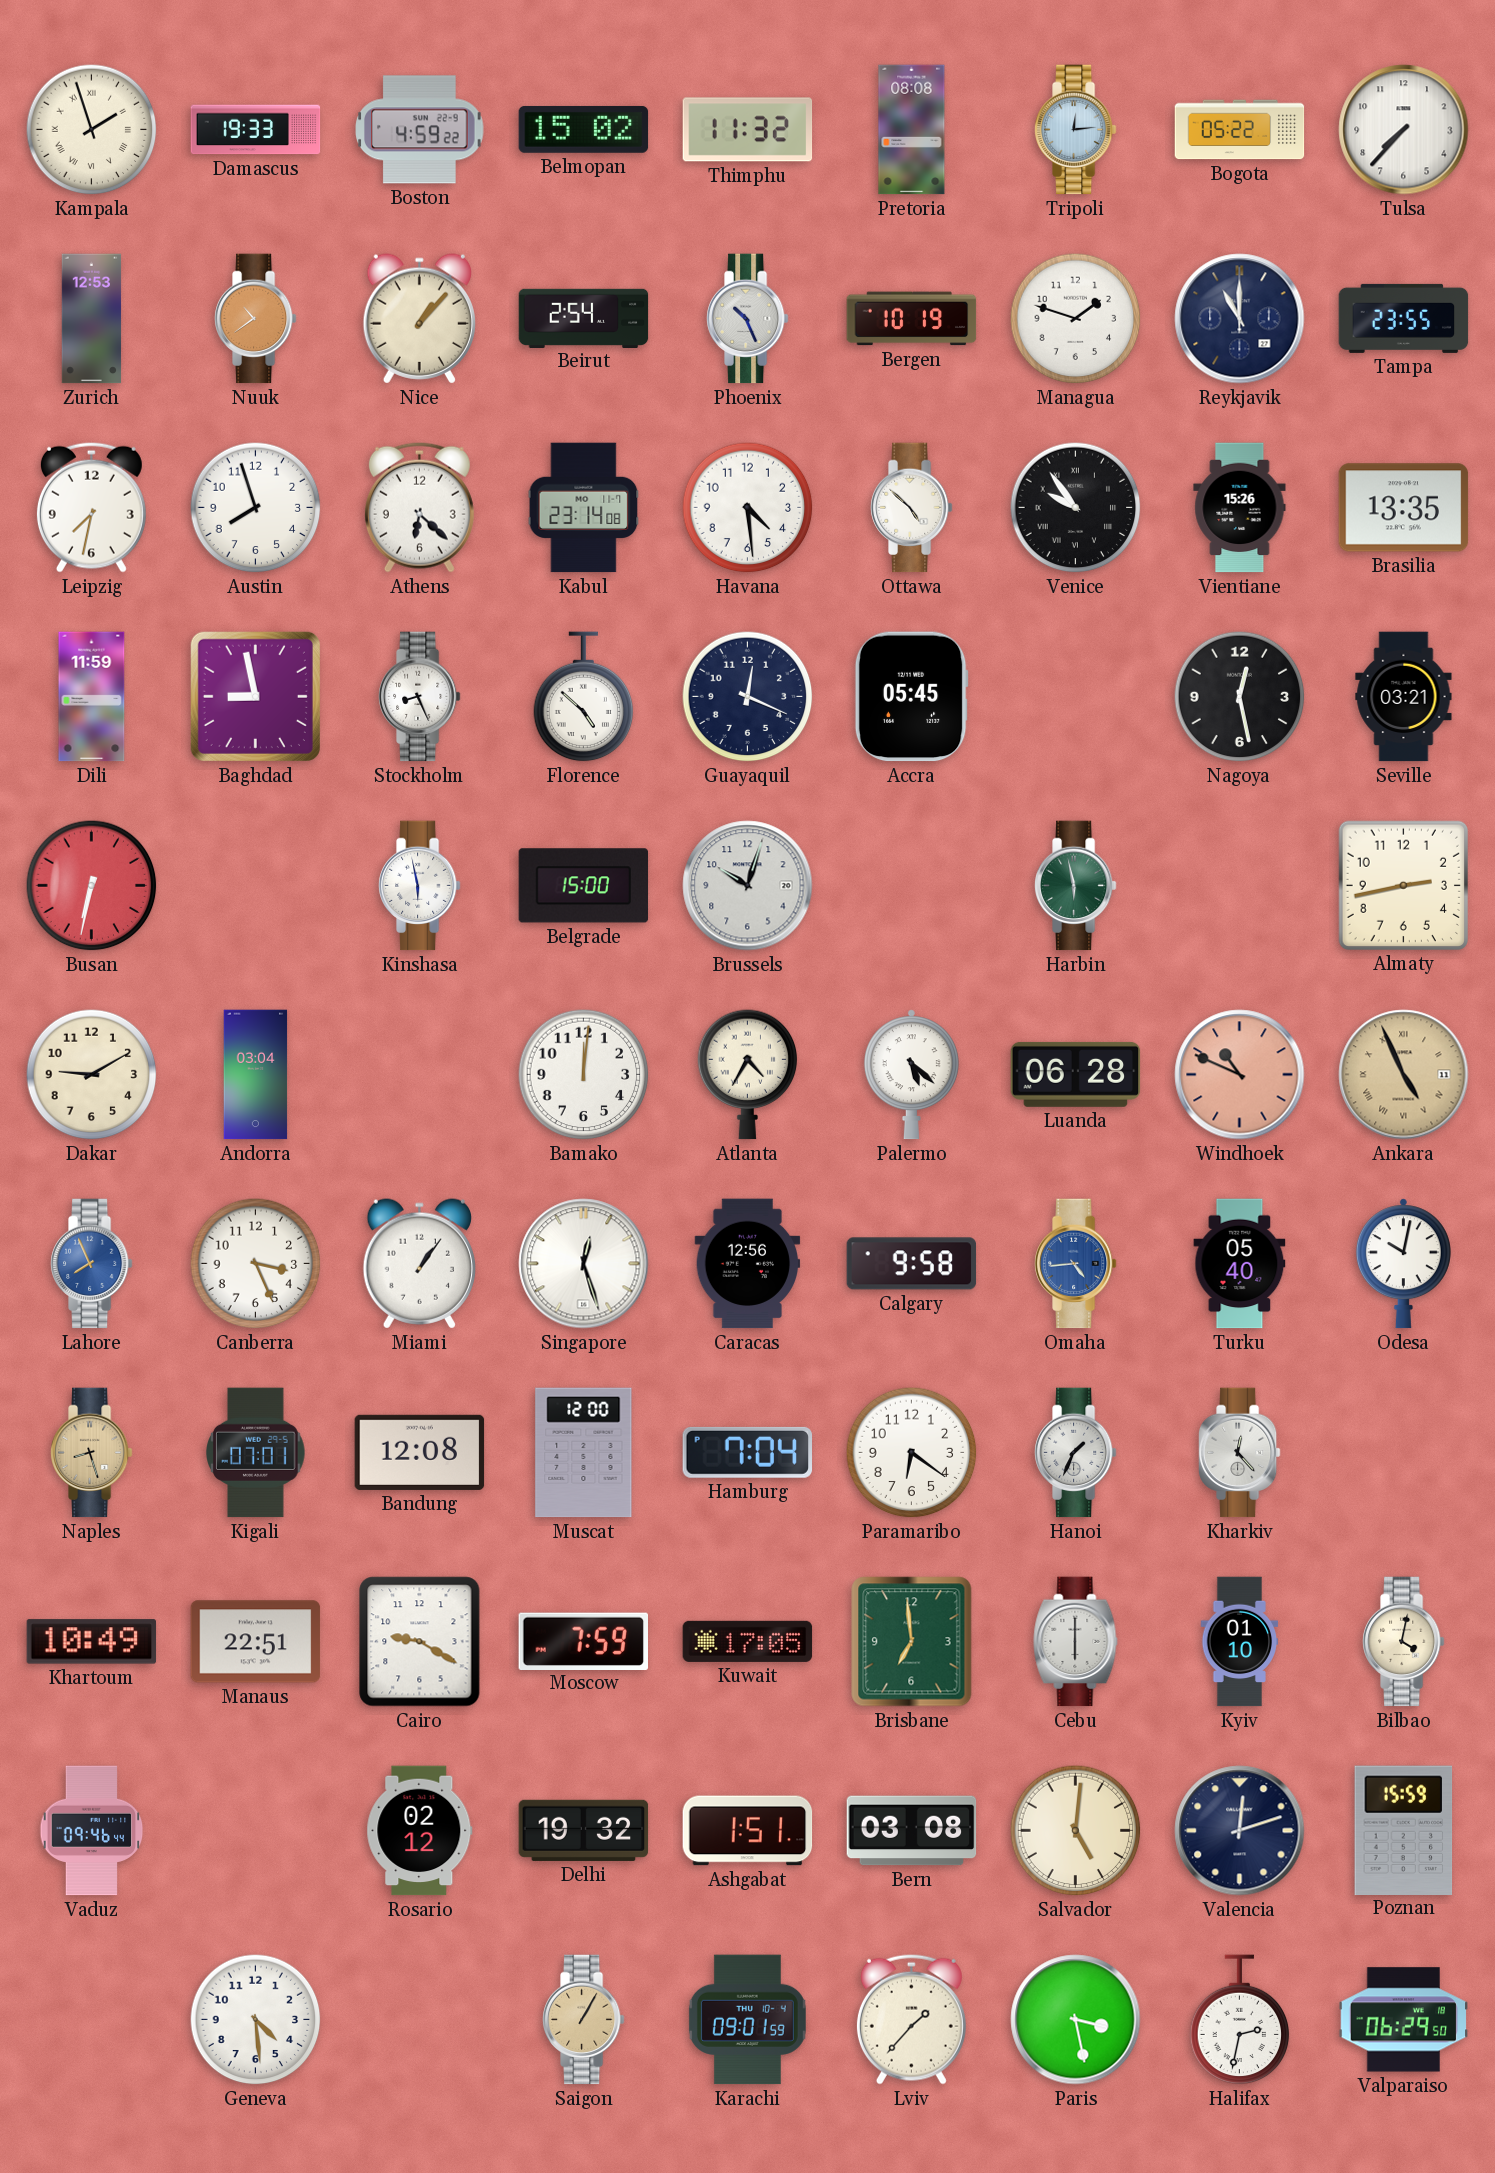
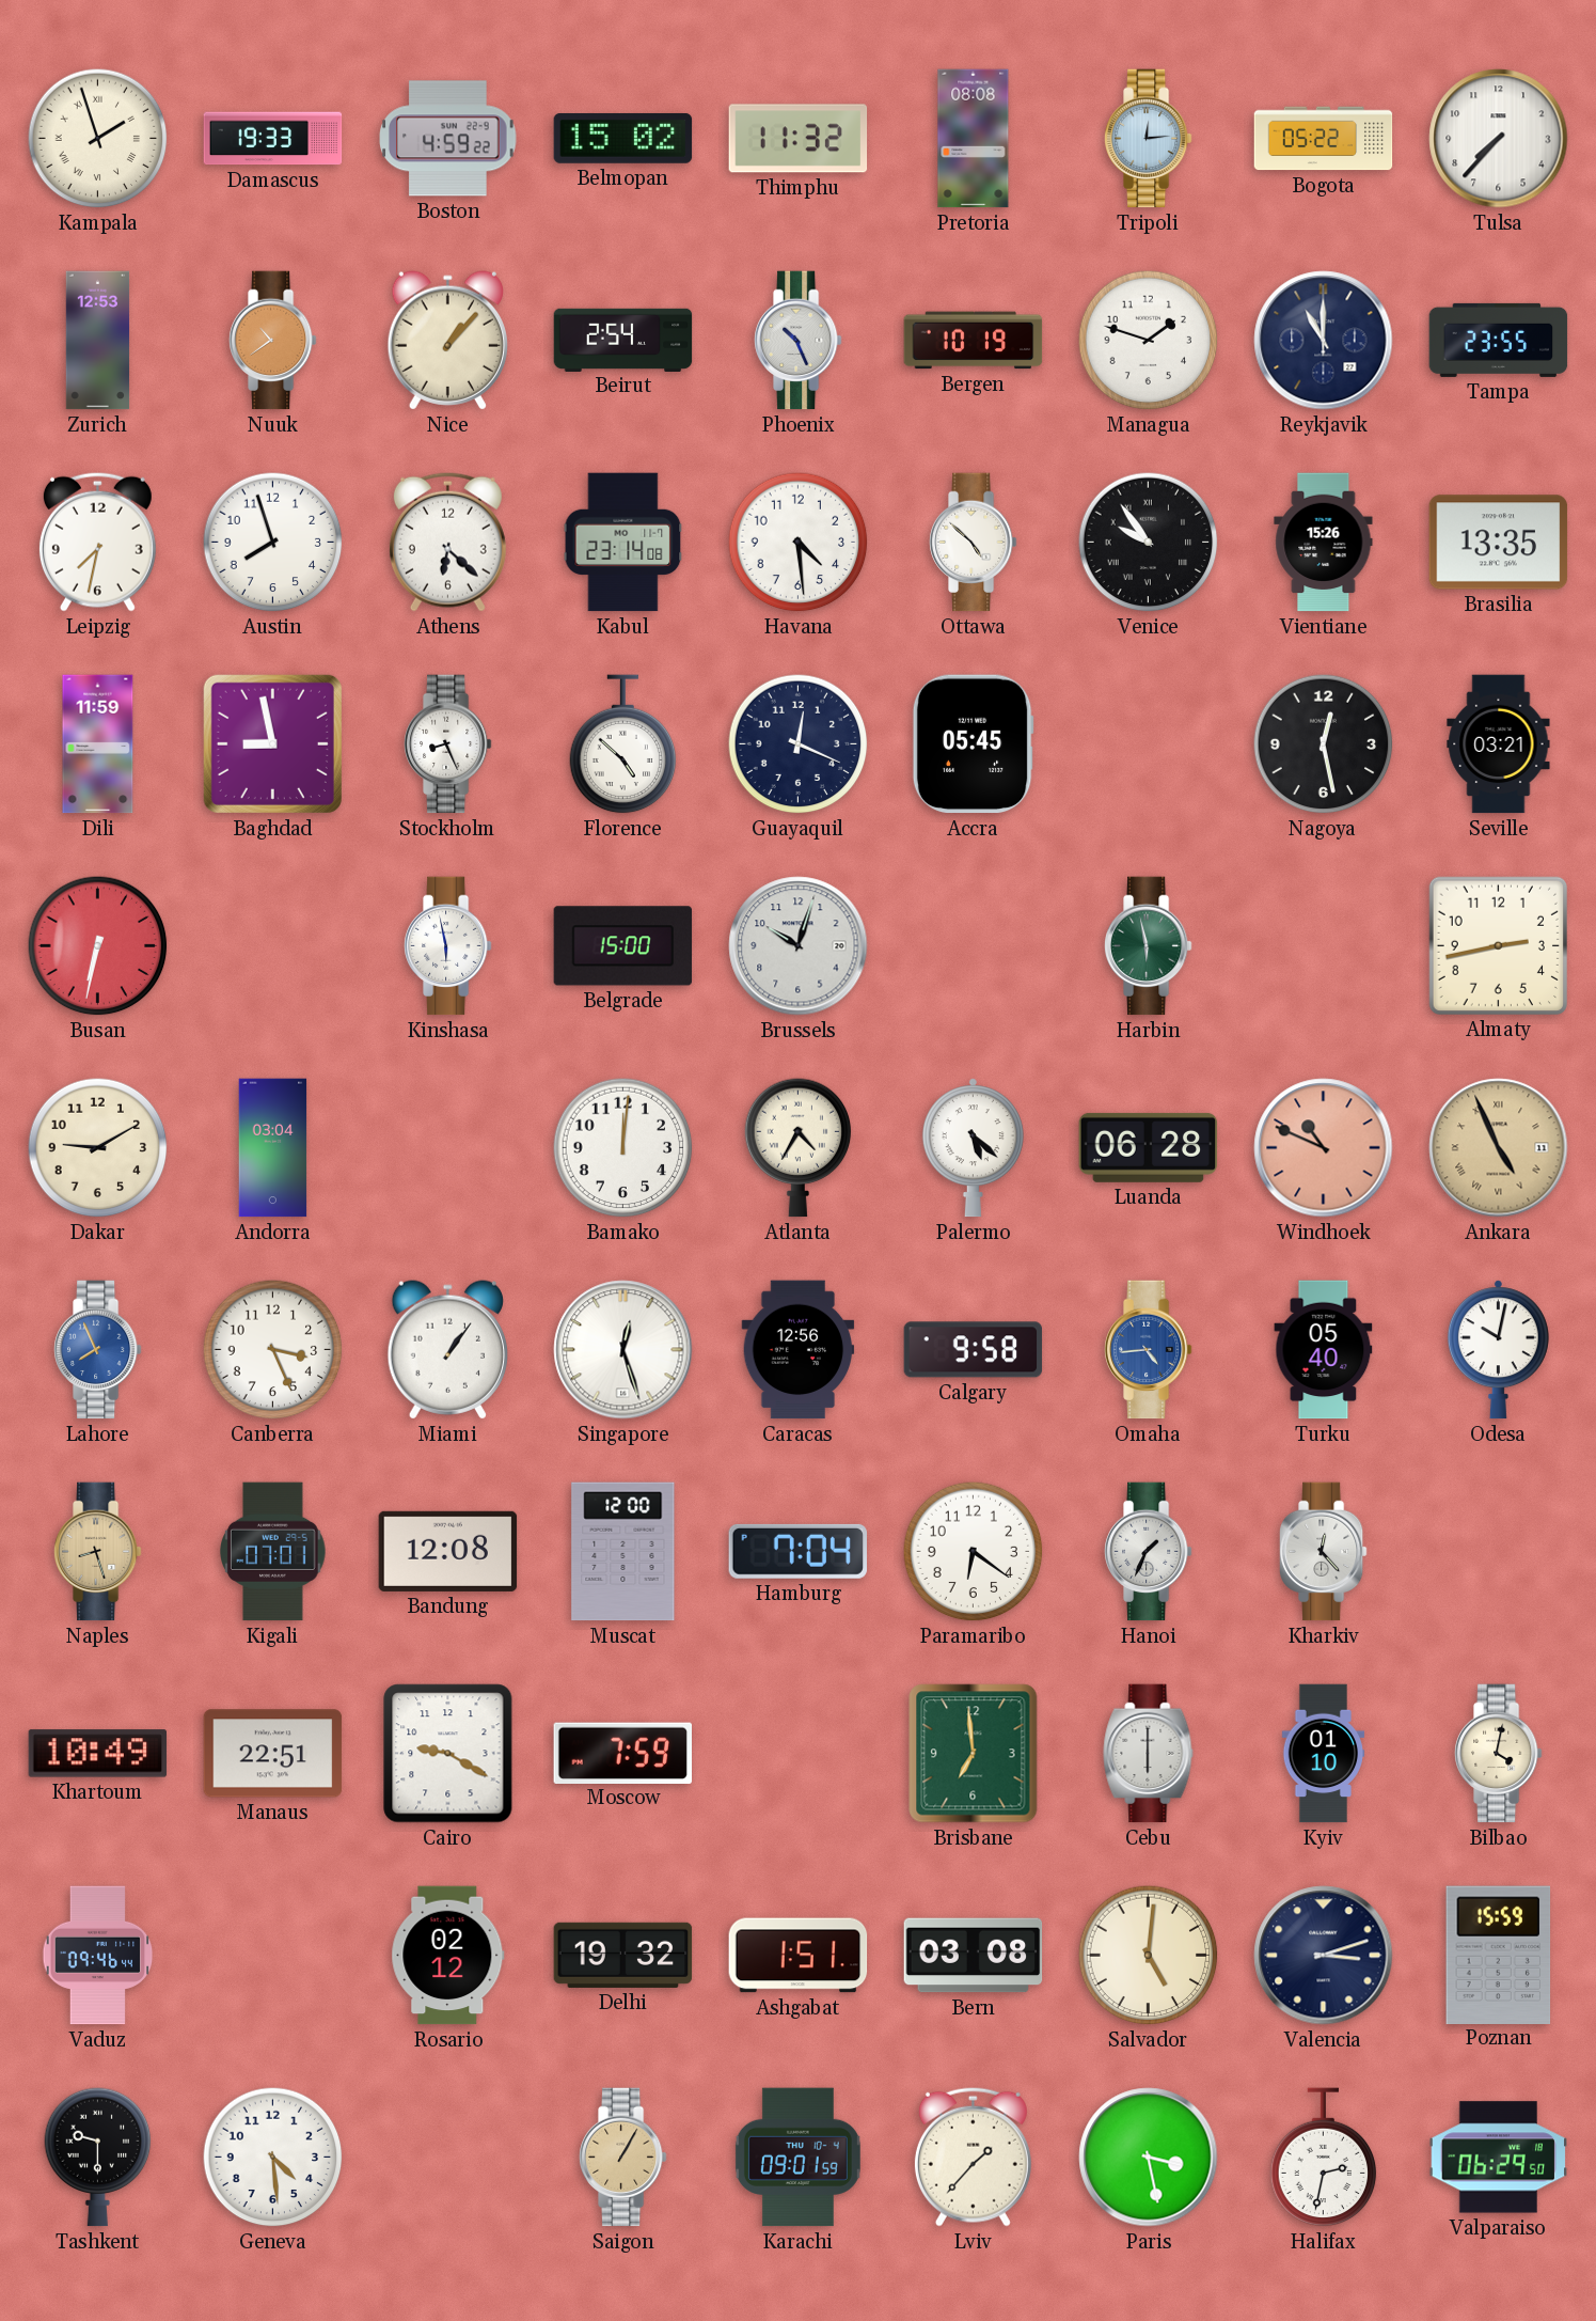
Kuwait: 17:05 -> none
Valencia: 12:12 -> 3:12
Tashkent: none -> 9:30
